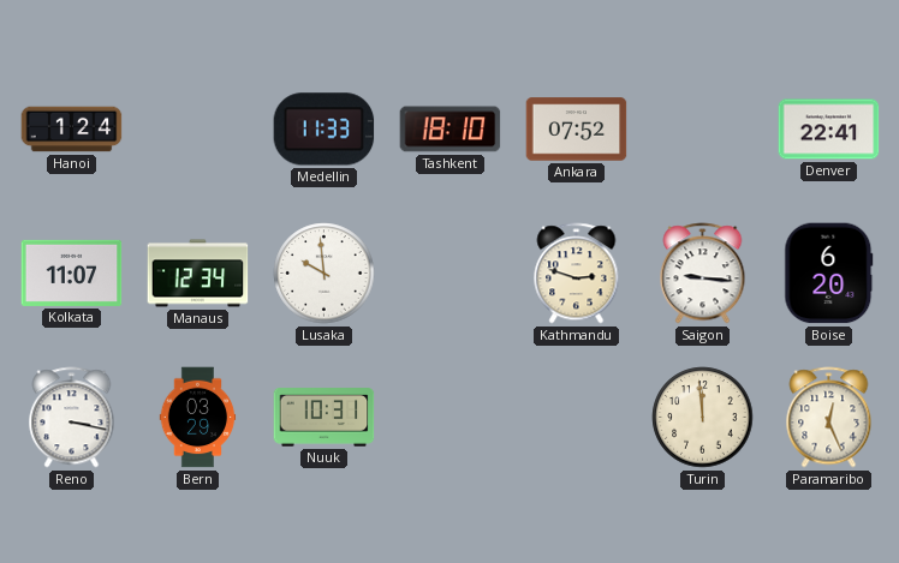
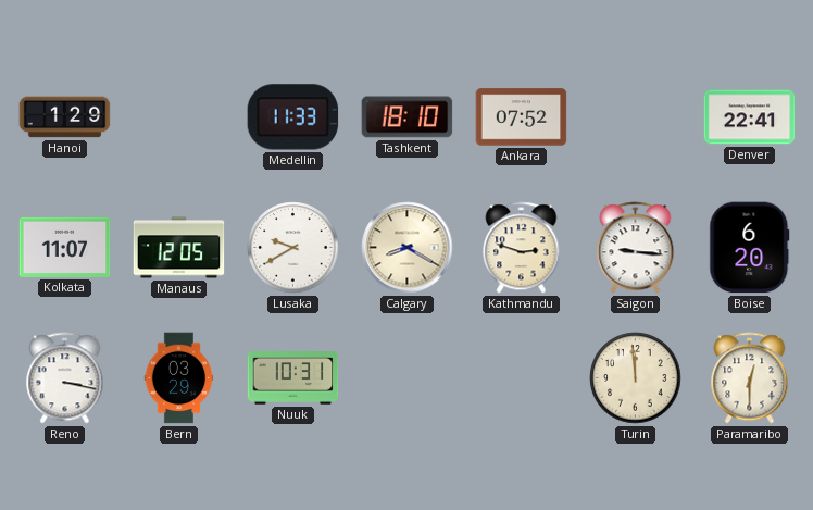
Hanoi: 1:24 -> 1:29
Manaus: 12:34 -> 12:05
Lusaka: 9:59 -> 9:40
Calgary: none -> 8:20
Paramaribo: 12:26 -> 12:30
